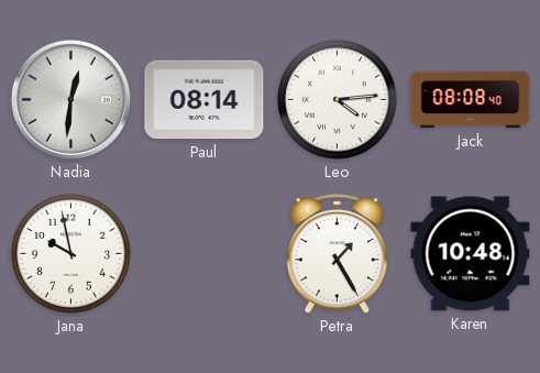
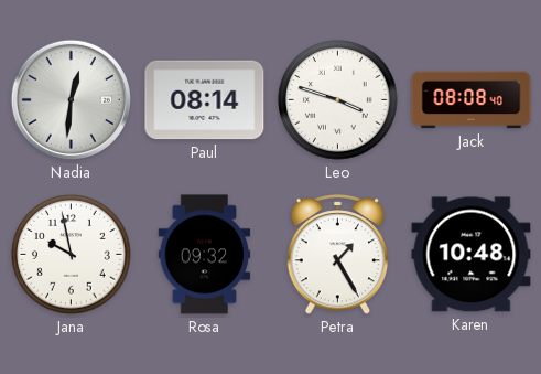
Leo: 4:14 -> 3:48
Rosa: none -> 09:32
